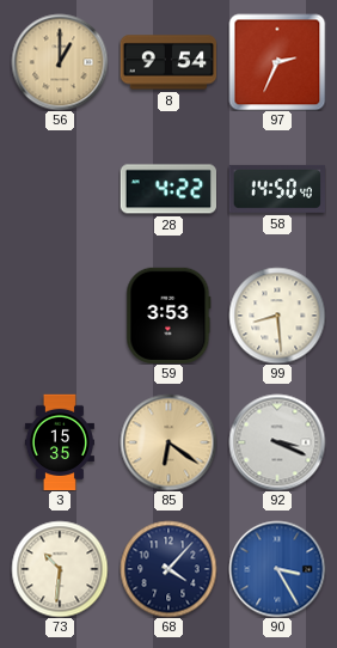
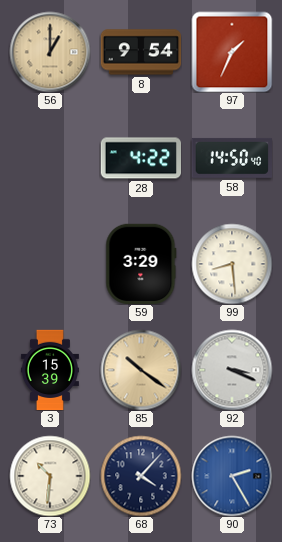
97: 2:34 -> 1:34
59: 3:53 -> 3:29
3: 15:35 -> 15:39
85: 6:21 -> 10:21
90: 3:25 -> 2:25
